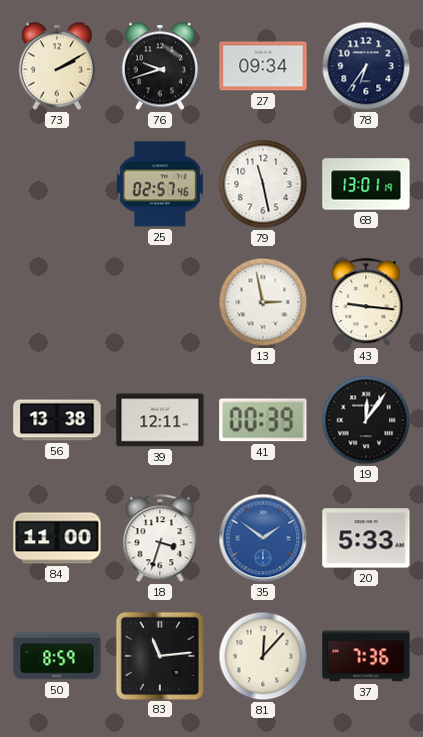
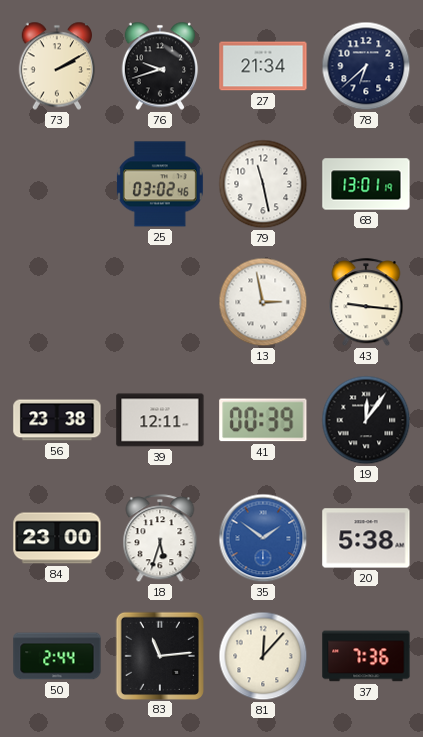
27: 09:34 -> 21:34
78: 6:36 -> 6:38
25: 02:57 -> 03:02
56: 13:38 -> 23:38
84: 11:00 -> 23:00
18: 3:33 -> 5:33
20: 5:33 -> 5:38
50: 8:59 -> 2:44
